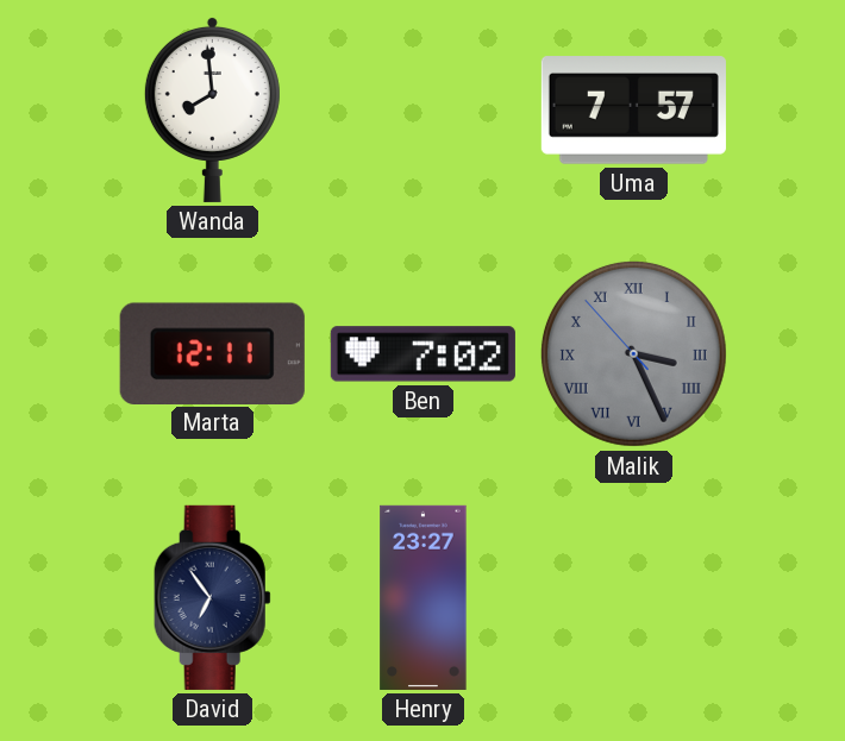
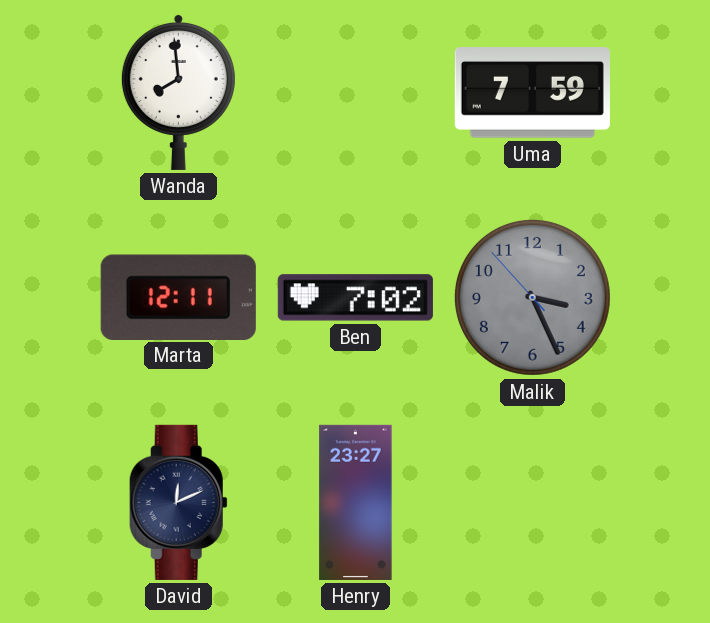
Uma: 7:57 -> 7:59
Malik numerals: Roman -> Arabic
David: 6:54 -> 12:11
